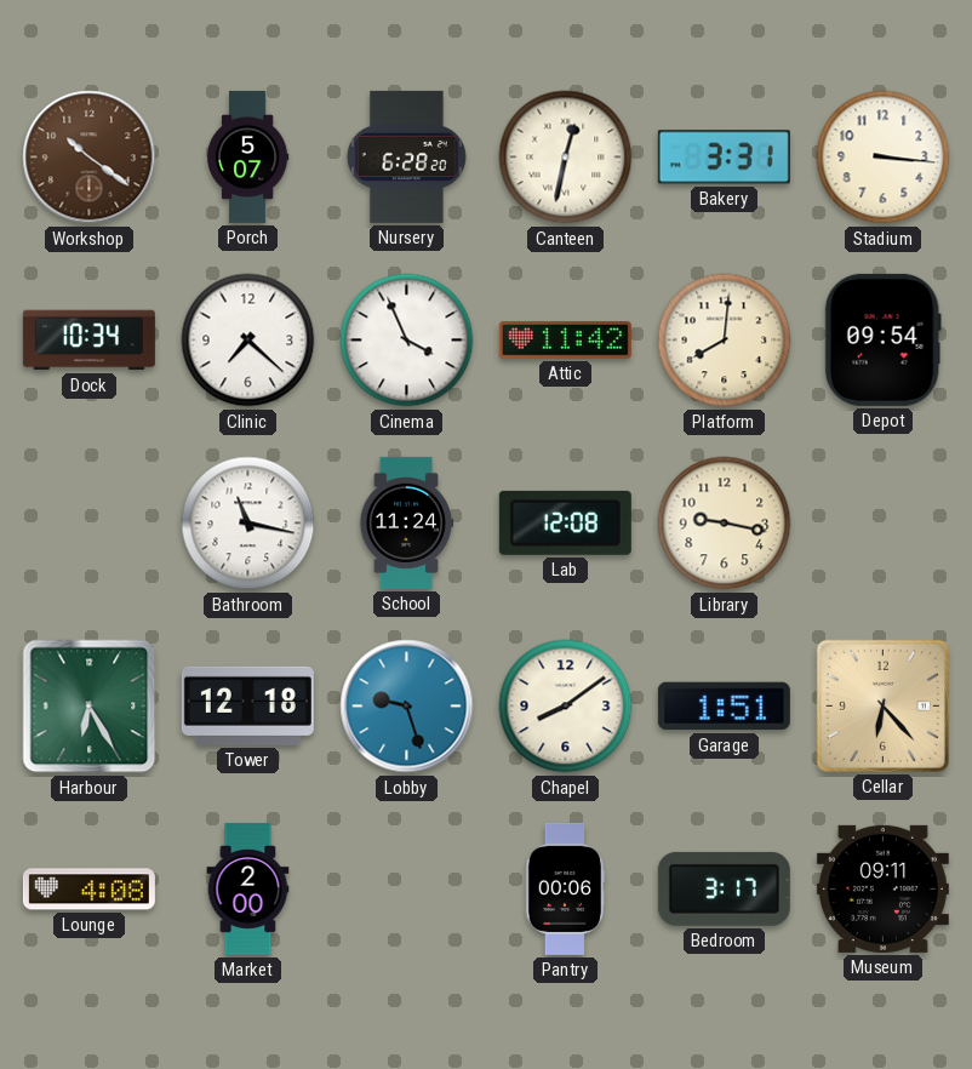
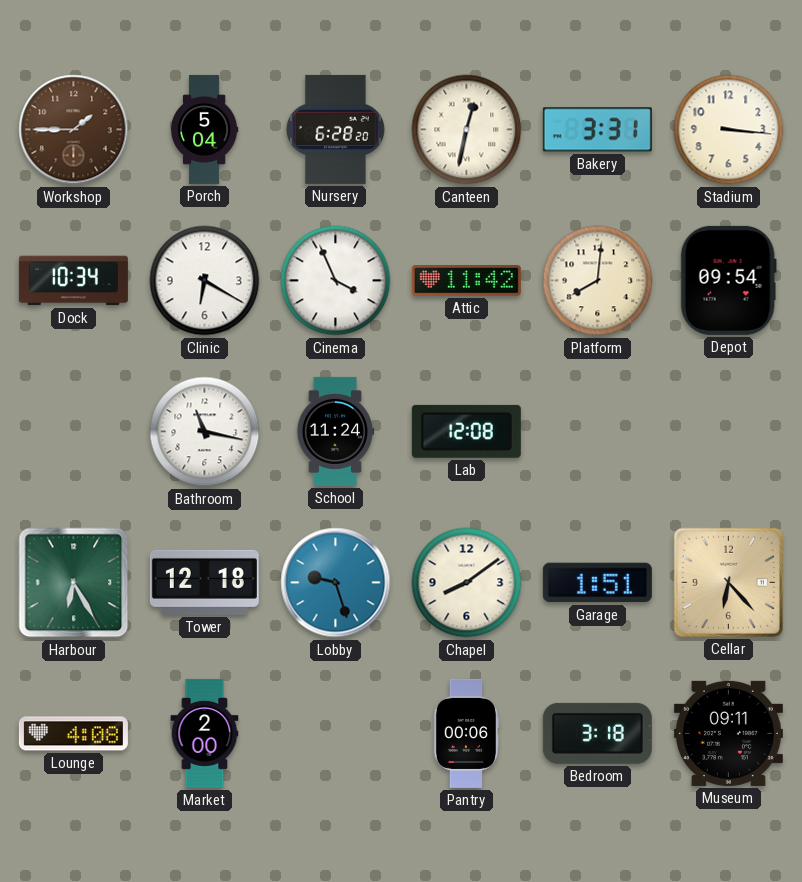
Workshop: 10:21 -> 1:45
Porch: 5:07 -> 5:04
Clinic: 7:22 -> 6:20
Library: 9:17 -> none
Bedroom: 3:17 -> 3:18
